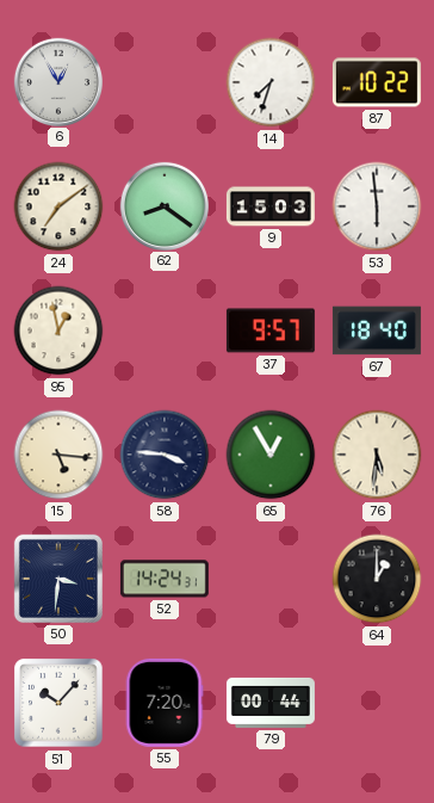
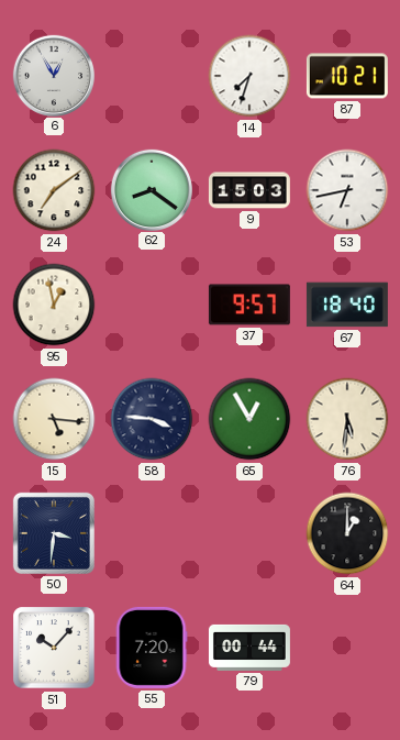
87: 10:22 -> 10:21
53: 5:59 -> 6:43
52: 14:24 -> none
